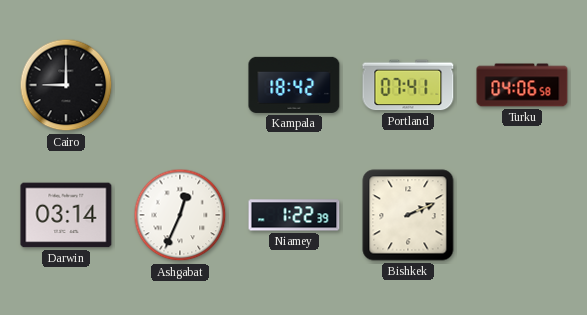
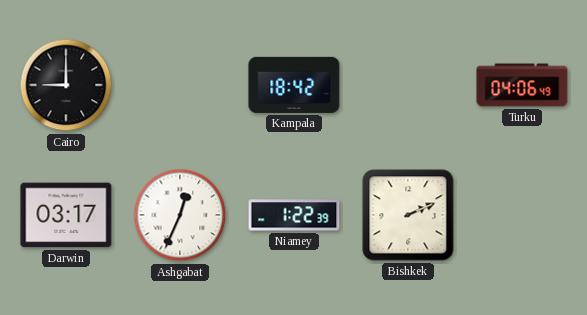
Portland: 07:41 -> none
Turku: 04:06:58 -> 04:06:49
Darwin: 03:14 -> 03:17
